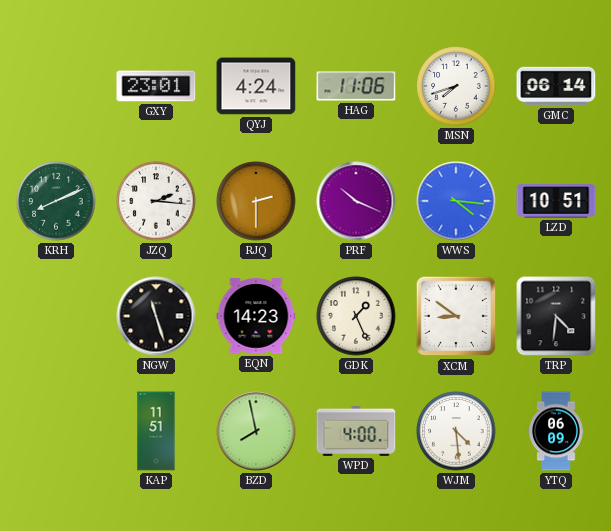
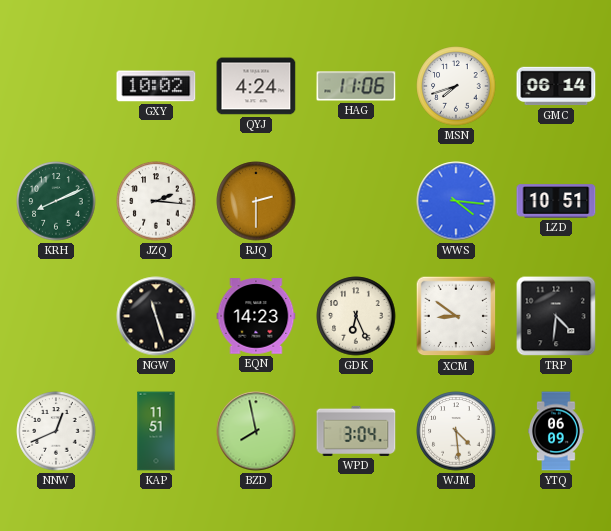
GXY: 23:01 -> 10:02
PRF: 10:19 -> none
GDK: 1:26 -> 6:26
NNW: none -> 12:41
WPD: 4:00 -> 3:04
